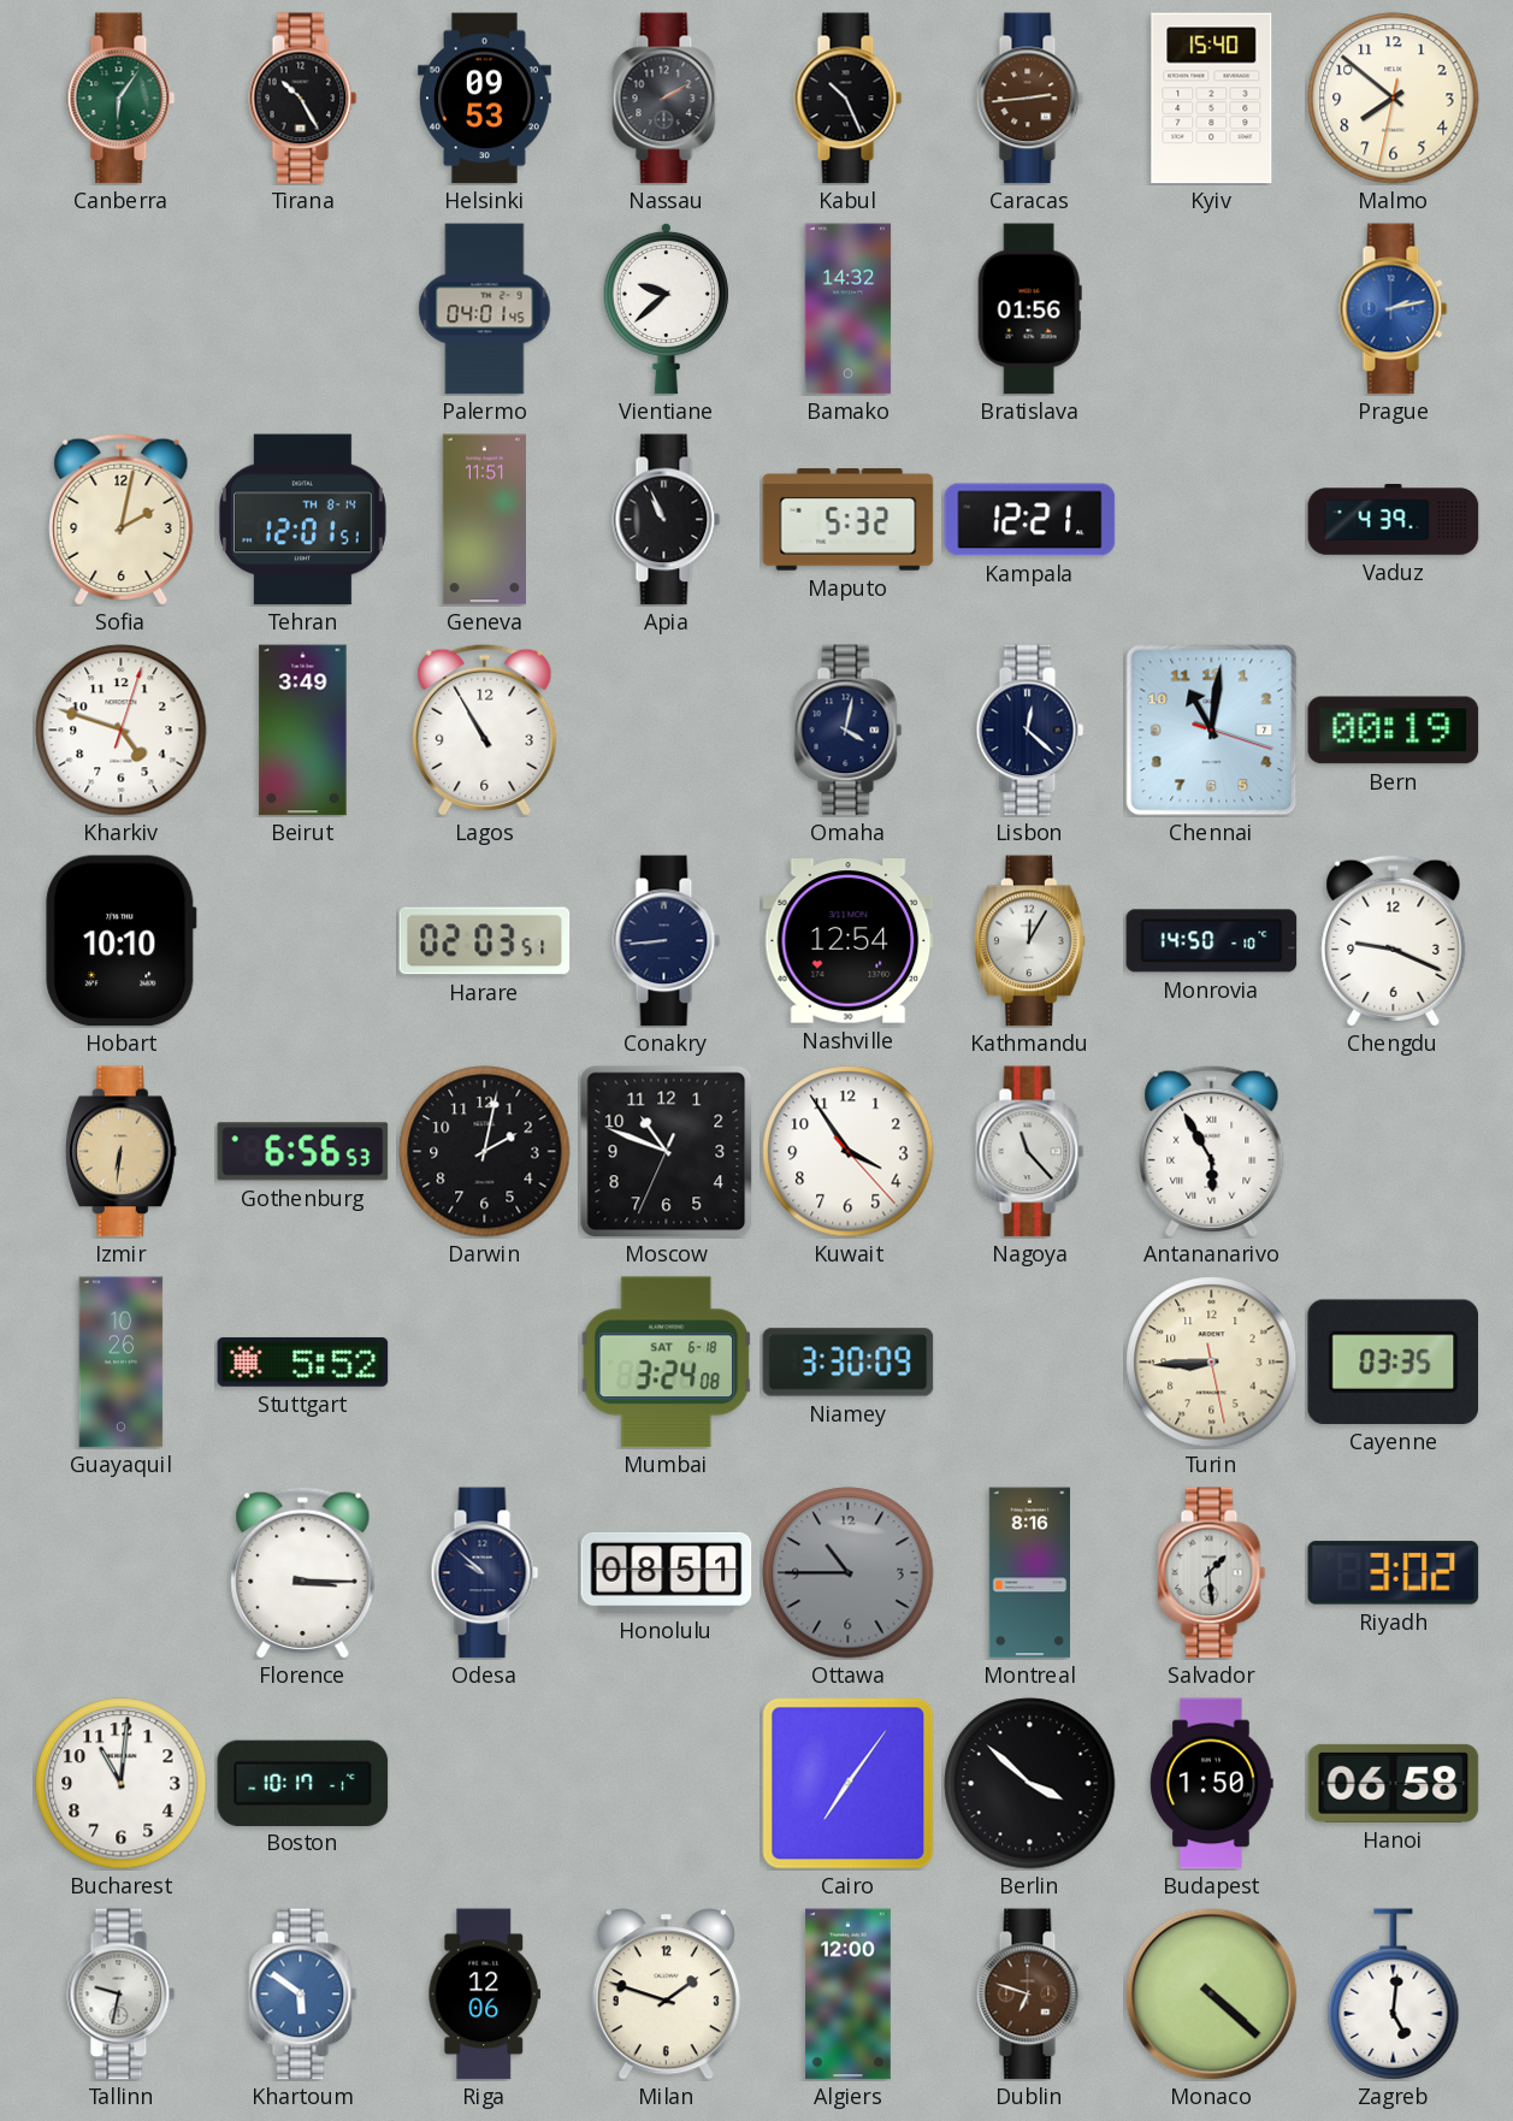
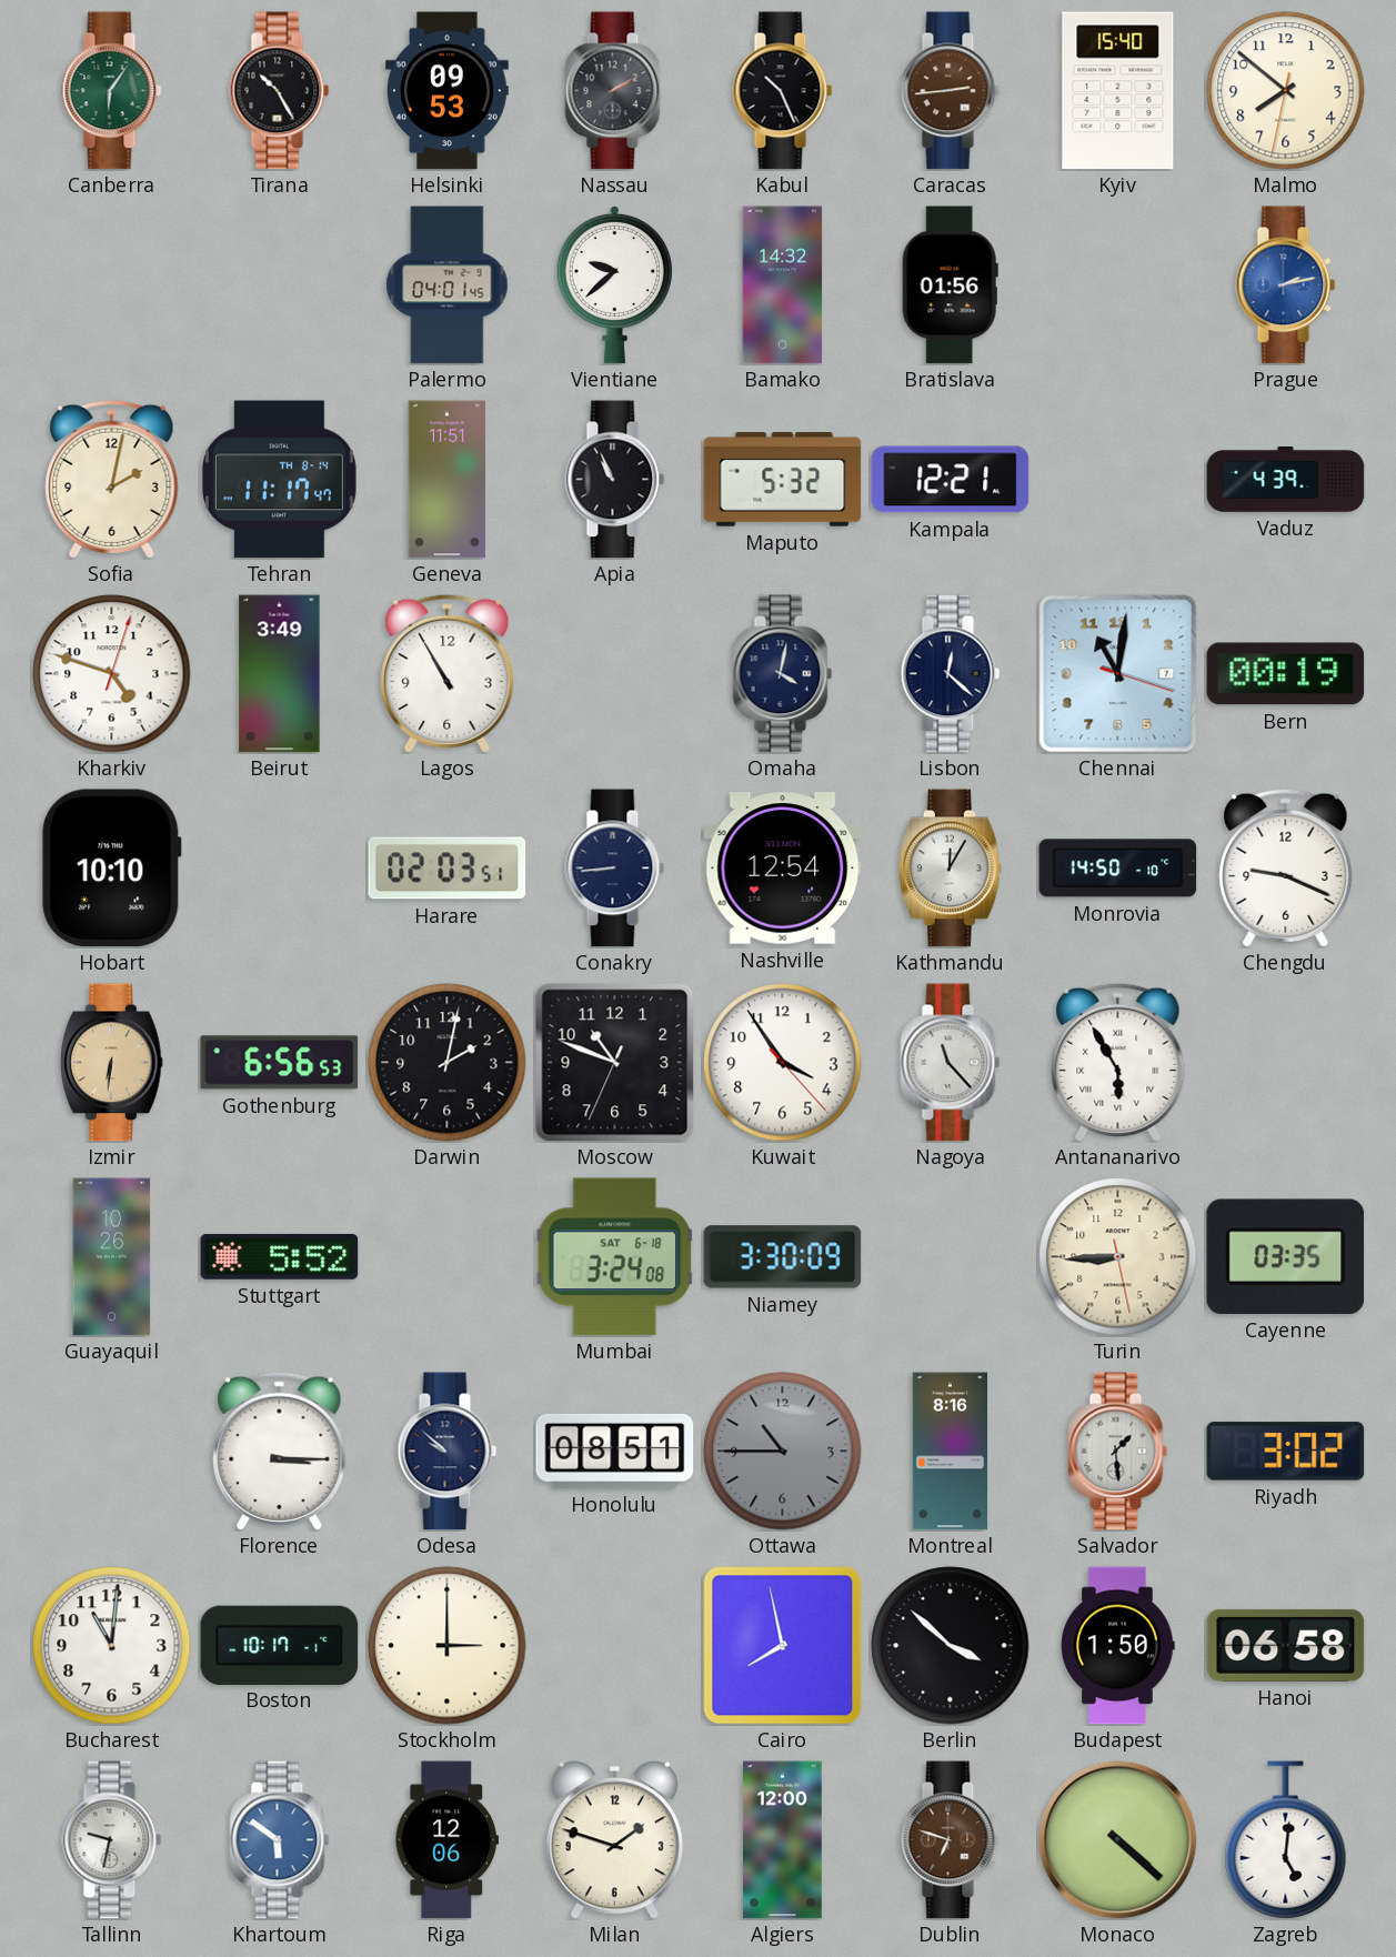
Tehran: 12:01 -> 11:17
Stockholm: none -> 3:00
Cairo: 7:06 -> 7:58
